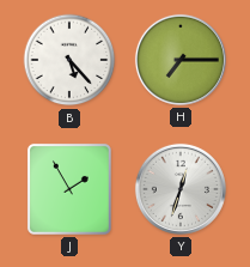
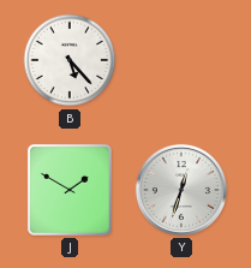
H: 7:15 -> none
J: 1:55 -> 1:50
